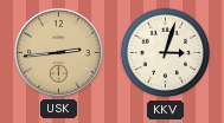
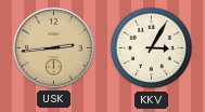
KKV: 3:03 -> 3:05
